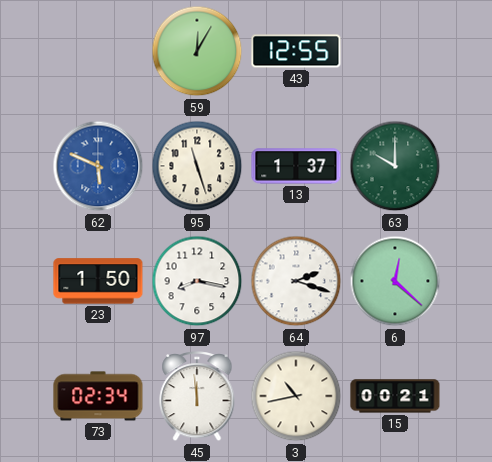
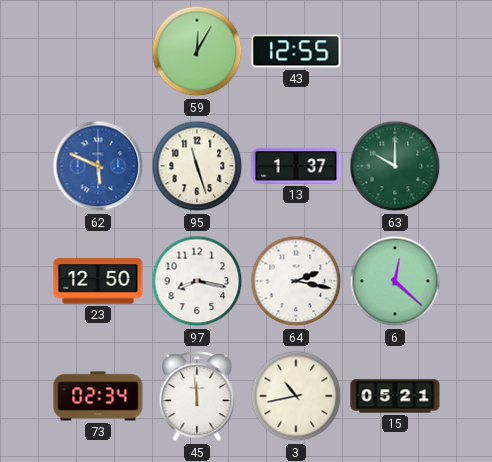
23: 1:50 -> 12:50
64: 2:18 -> 2:17
15: 00:21 -> 05:21
